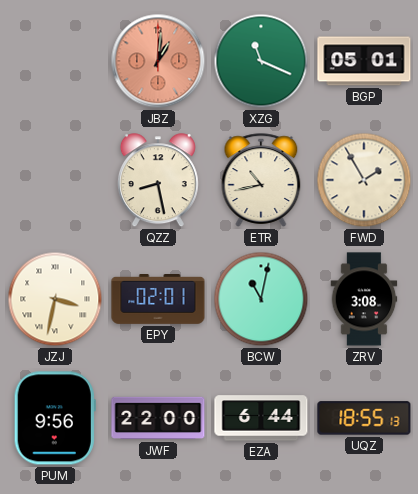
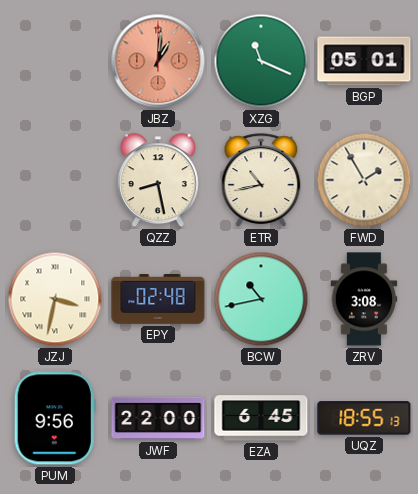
EPY: 02:01 -> 02:48
BCW: 11:02 -> 10:43
EZA: 6:44 -> 6:45
